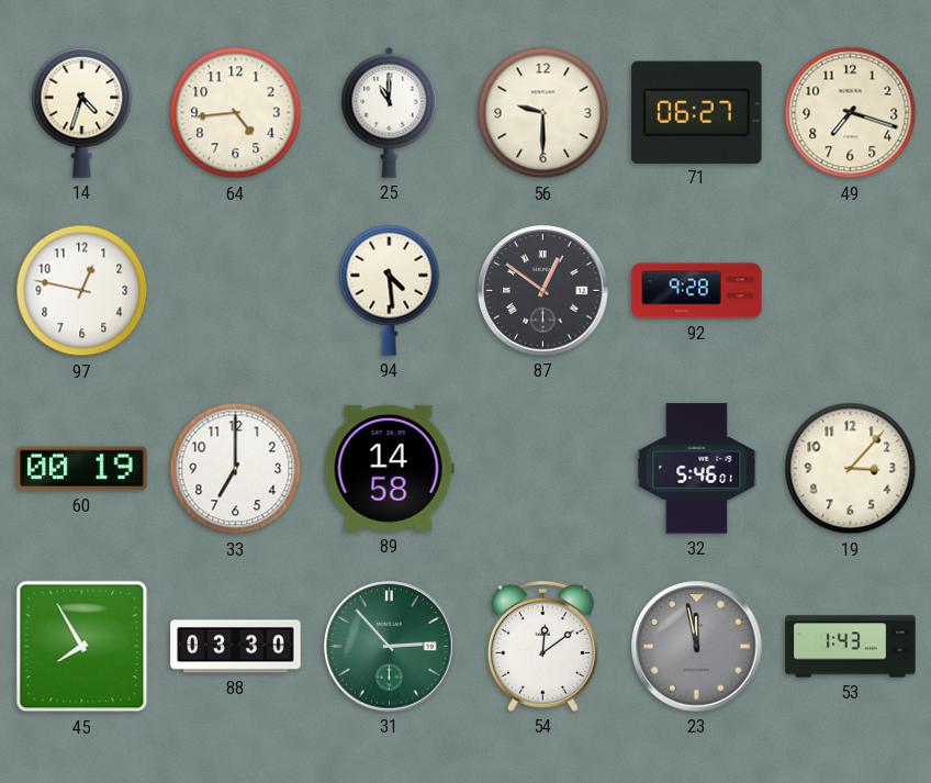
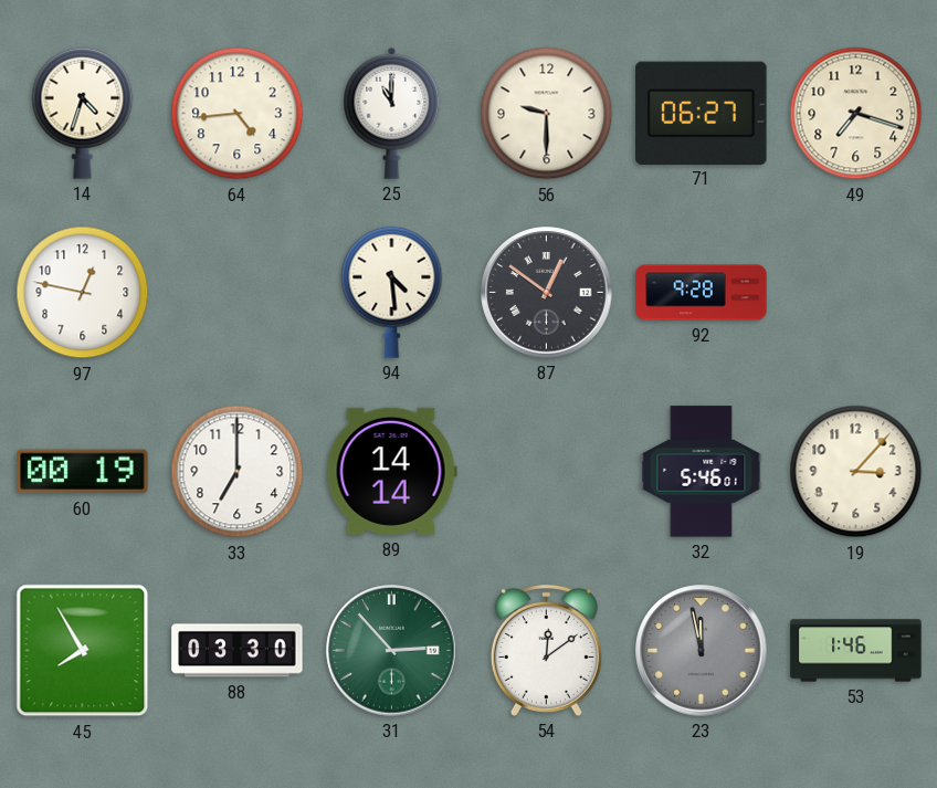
89: 14:58 -> 14:14
53: 1:43 -> 1:46
